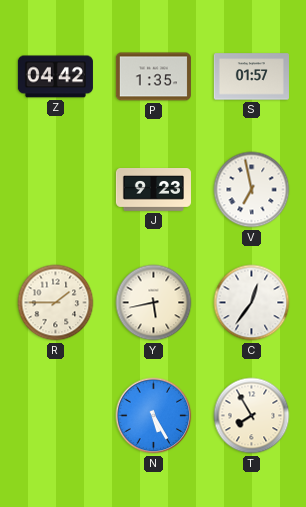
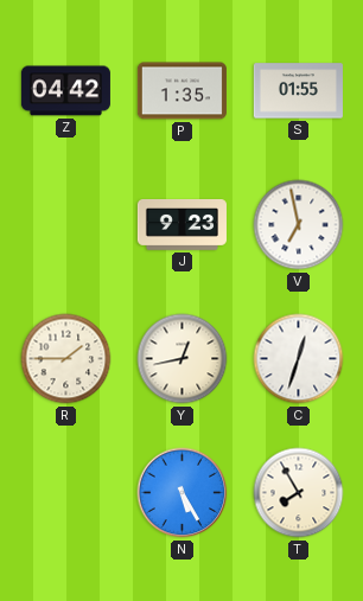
S: 01:57 -> 01:55
Y: 5:43 -> 12:43
C: 12:36 -> 12:33
